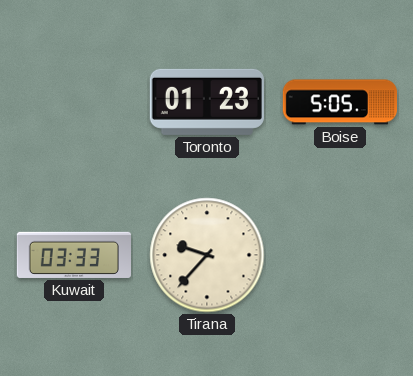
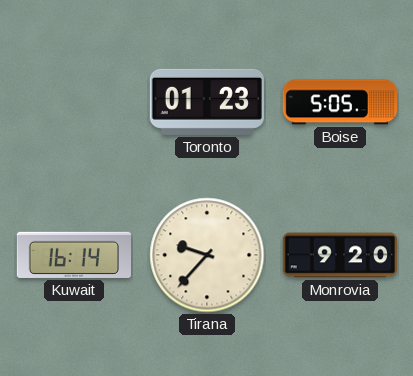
Kuwait: 03:33 -> 16:14
Monrovia: none -> 9:20
